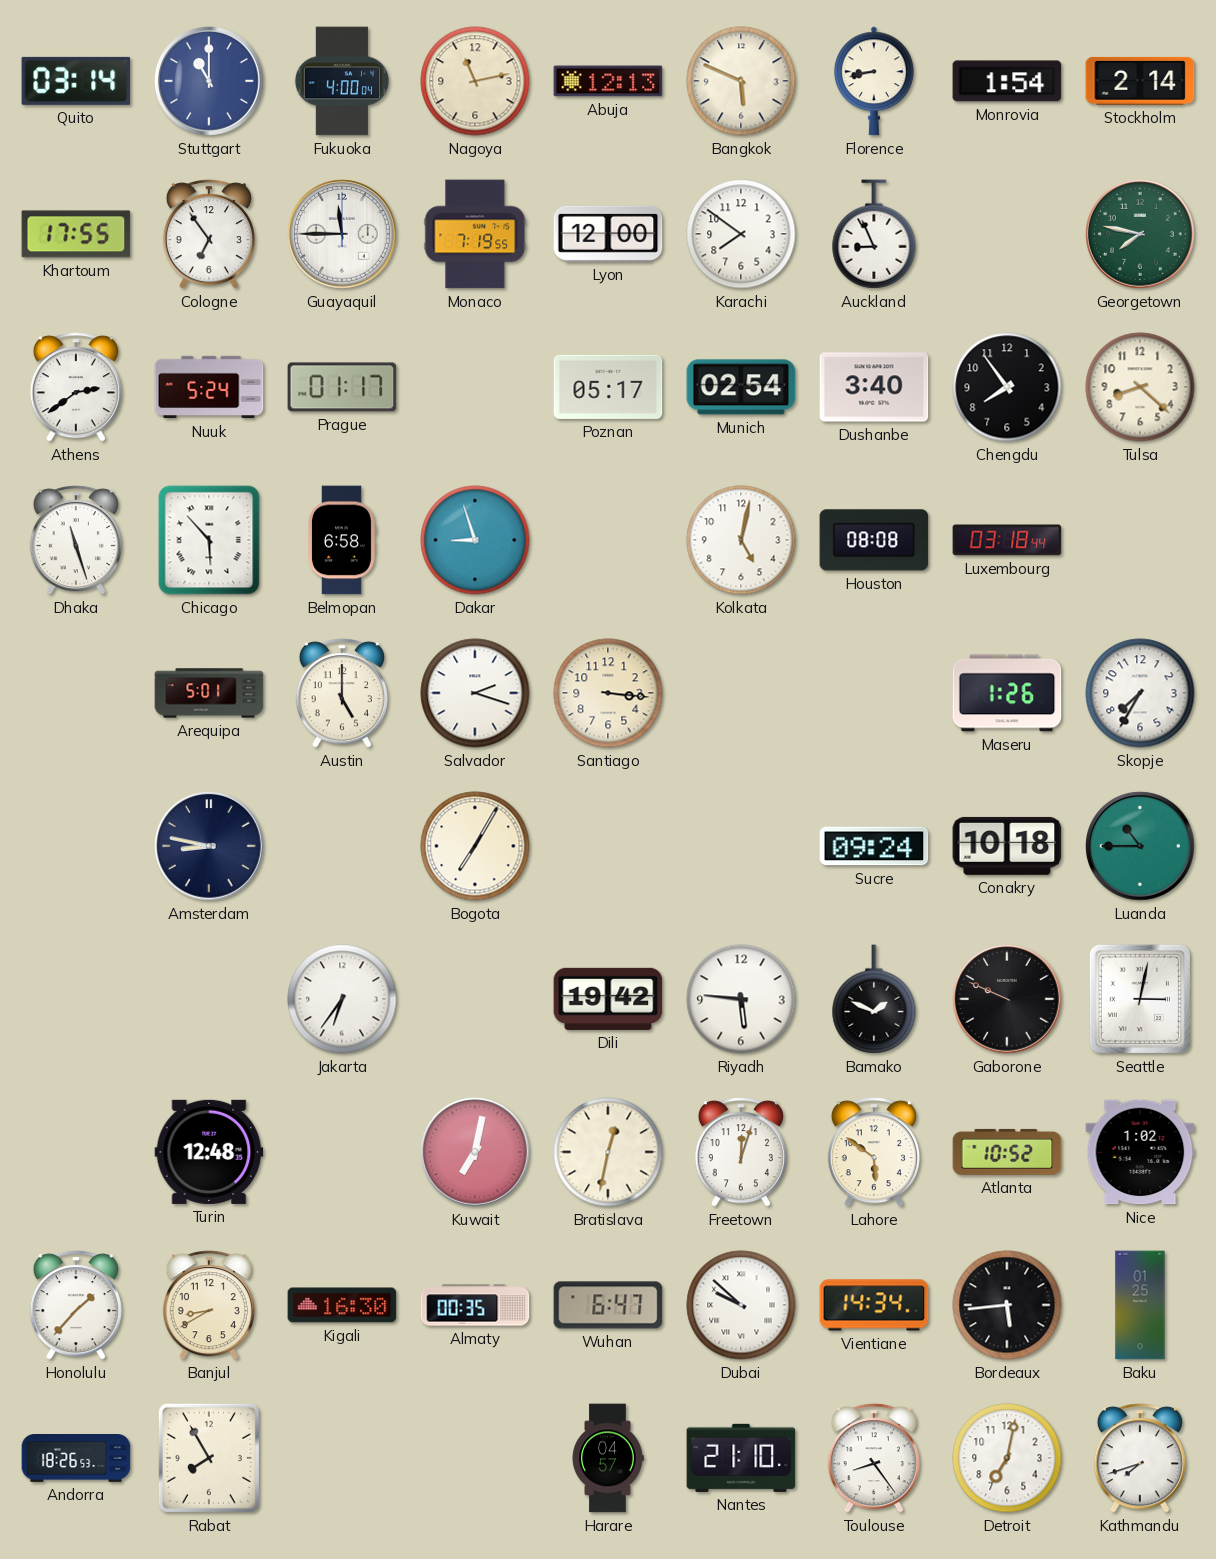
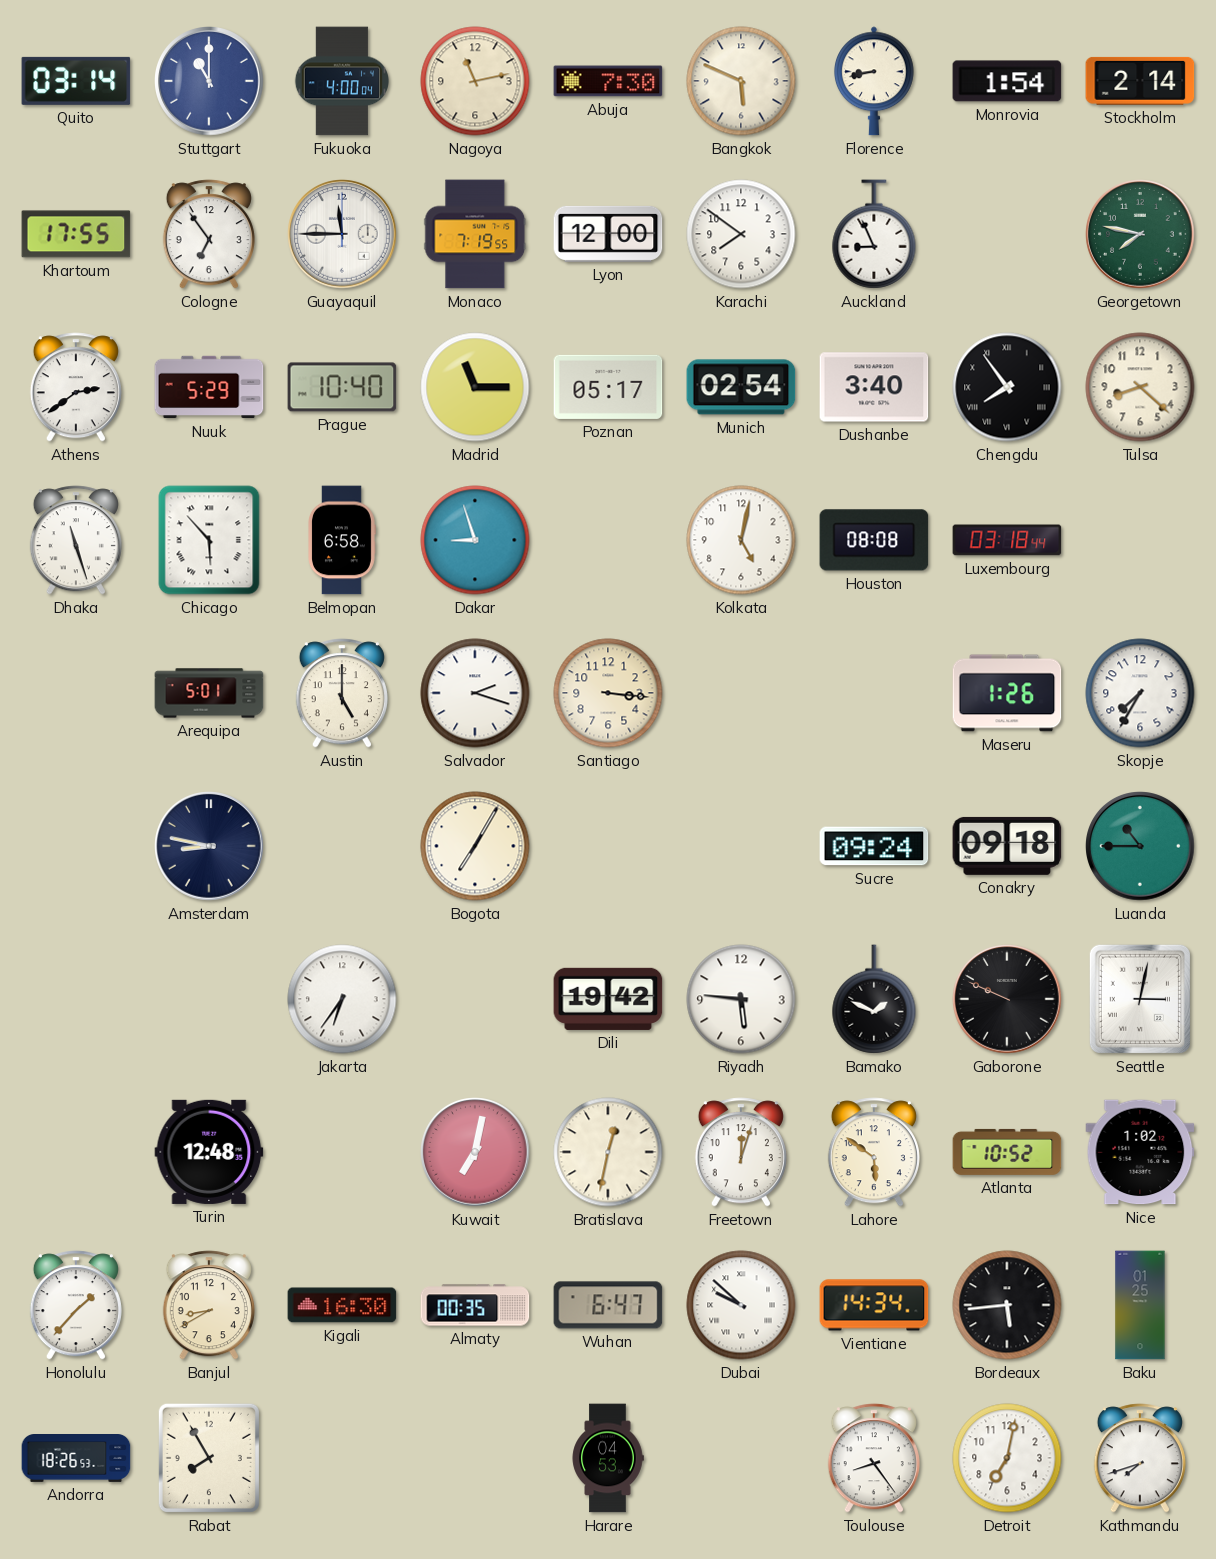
Abuja: 12:13 -> 7:30
Nuuk: 5:24 -> 5:29
Prague: 01:17 -> 10:40
Madrid: none -> 11:15
Chengdu numerals: Arabic -> Roman
Conakry: 10:18 -> 09:18
Harare: 04:57 -> 04:53
Nantes: 21:10 -> none
